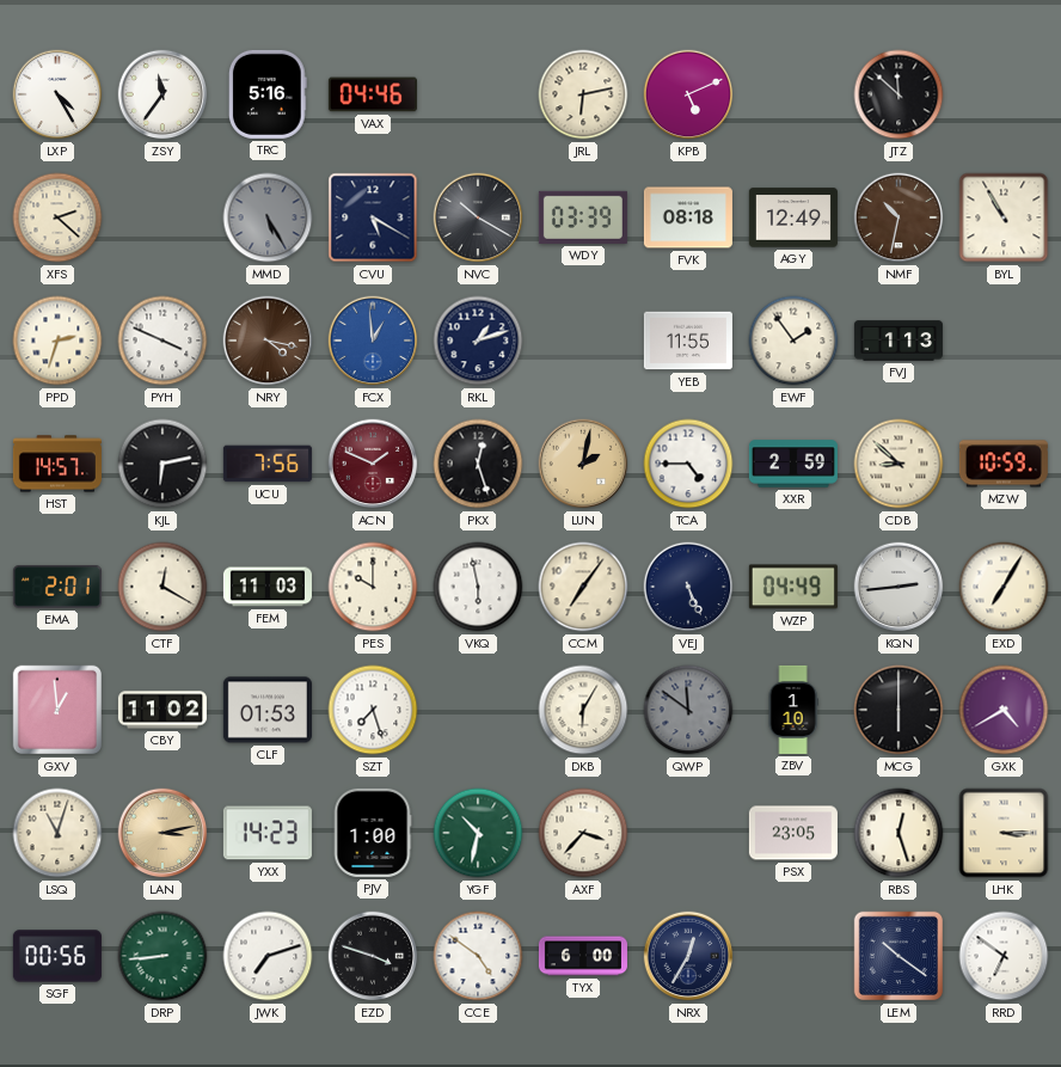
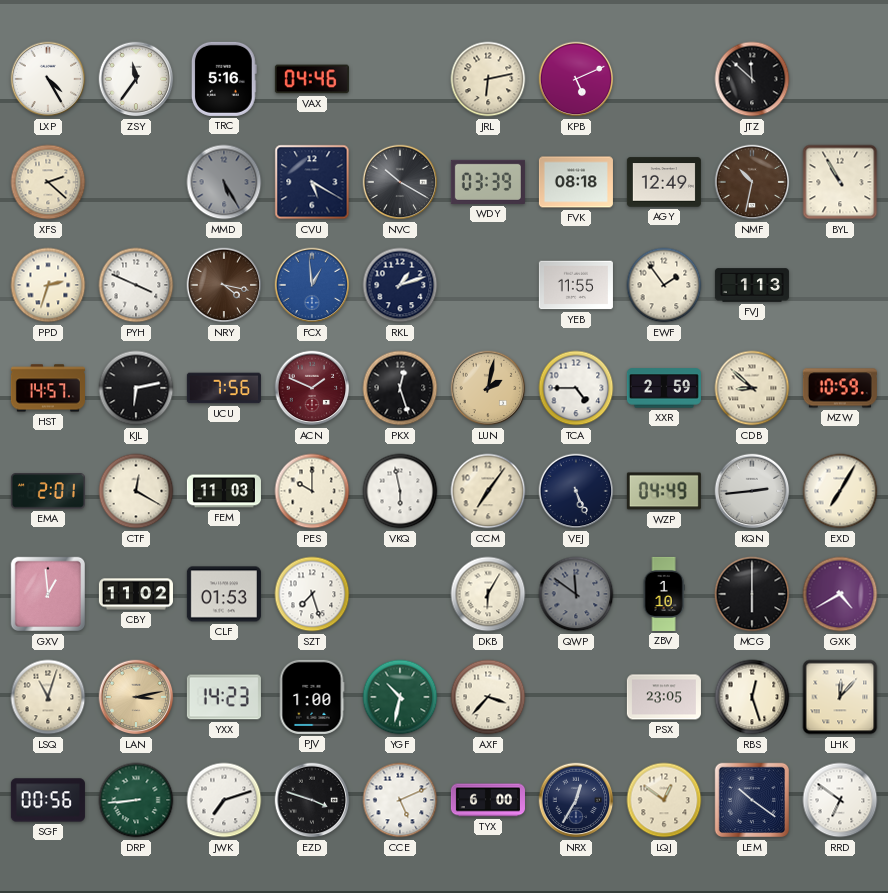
LHK: 3:15 -> 12:07
CCE: 4:51 -> 5:11
LQJ: none -> 12:51
